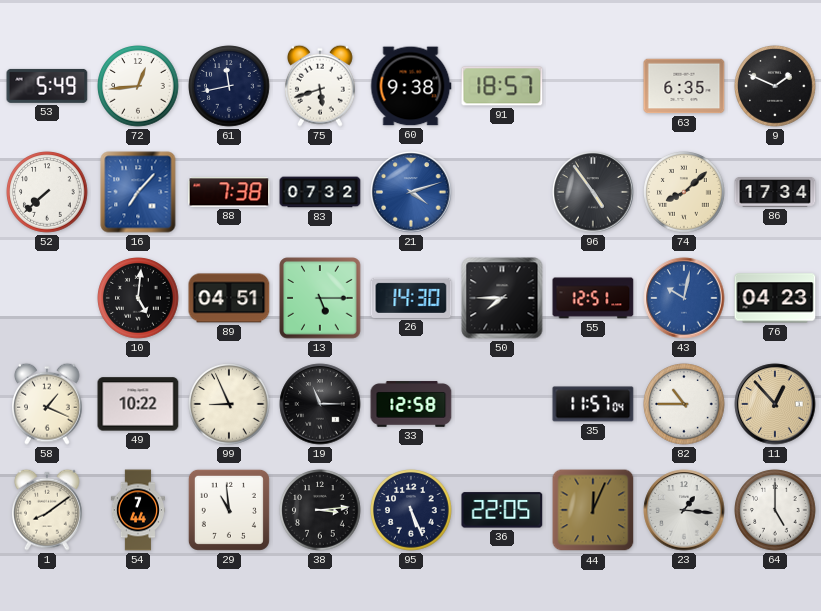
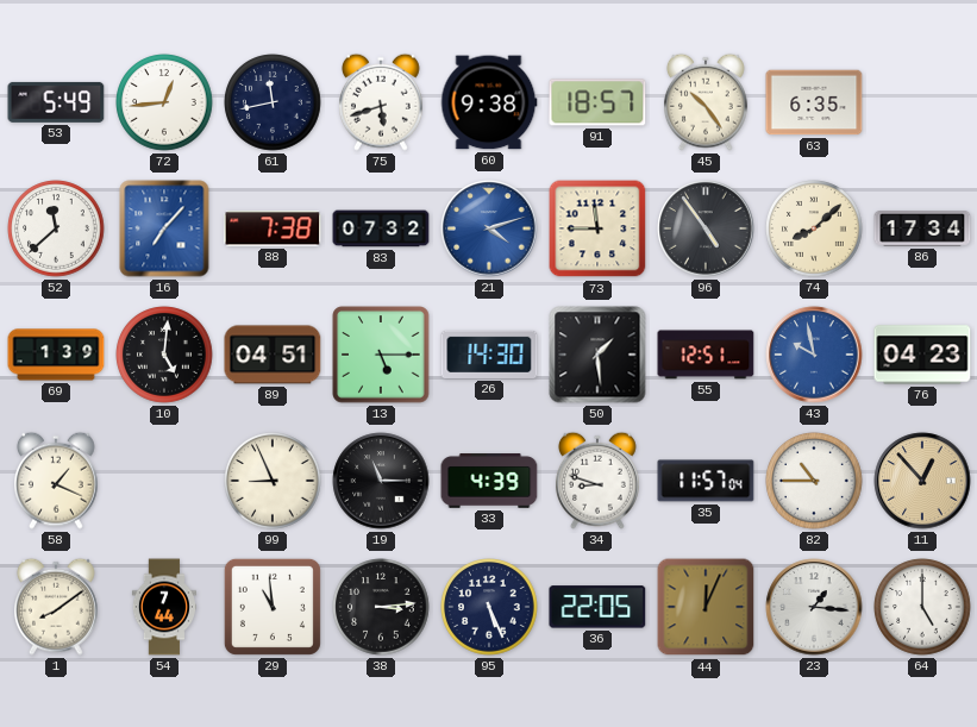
45: none -> 10:24
9: 1:49 -> none
52: 7:38 -> 11:38
73: none -> 11:45
69: none -> 1:39
50: 7:45 -> 1:29
43: 10:02 -> 9:58
49: 10:22 -> none
33: 12:58 -> 4:39
34: none -> 8:48
